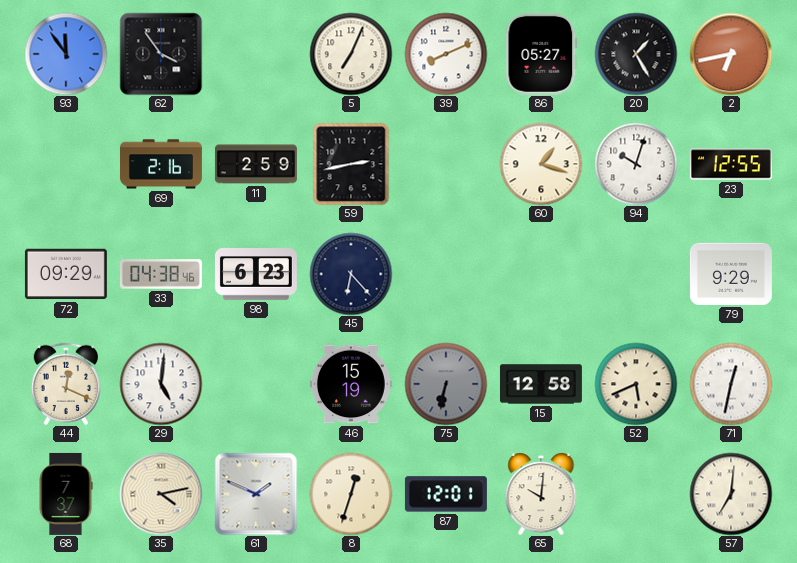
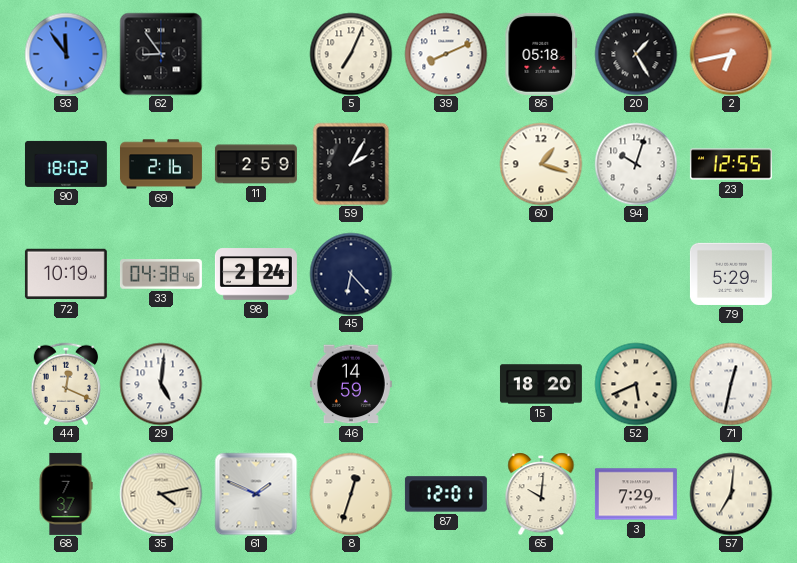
62: 3:54 -> 8:54
86: 05:27 -> 05:18
90: none -> 18:02
59: 2:43 -> 2:05
72: 09:29 -> 10:19
98: 6:23 -> 2:24
79: 9:29 -> 5:29
46: 15:19 -> 14:59
75: 6:32 -> none
15: 12:58 -> 18:20
3: none -> 7:29
